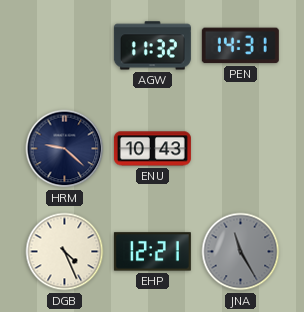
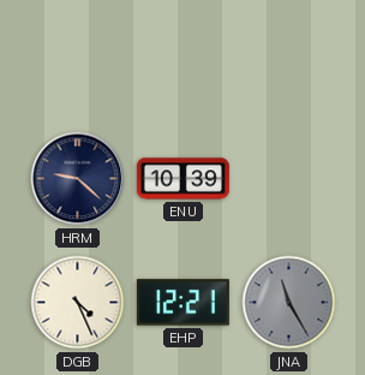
AGW: 11:32 -> none
PEN: 14:31 -> none
ENU: 10:43 -> 10:39
